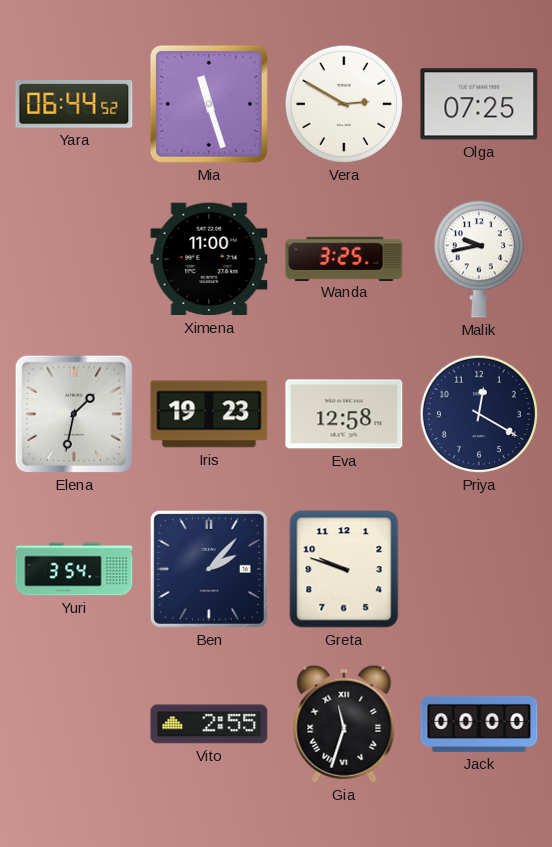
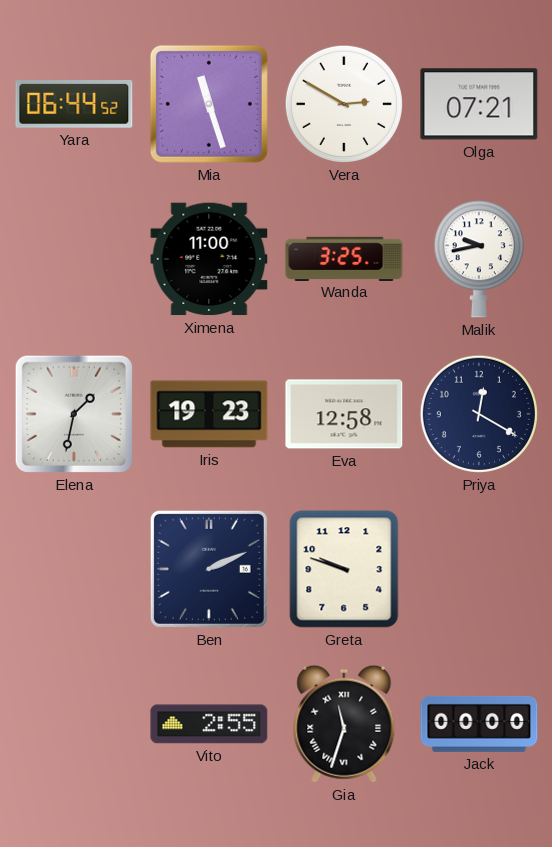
Olga: 07:25 -> 07:21
Yuri: 3:54 -> none
Ben: 2:07 -> 2:11
